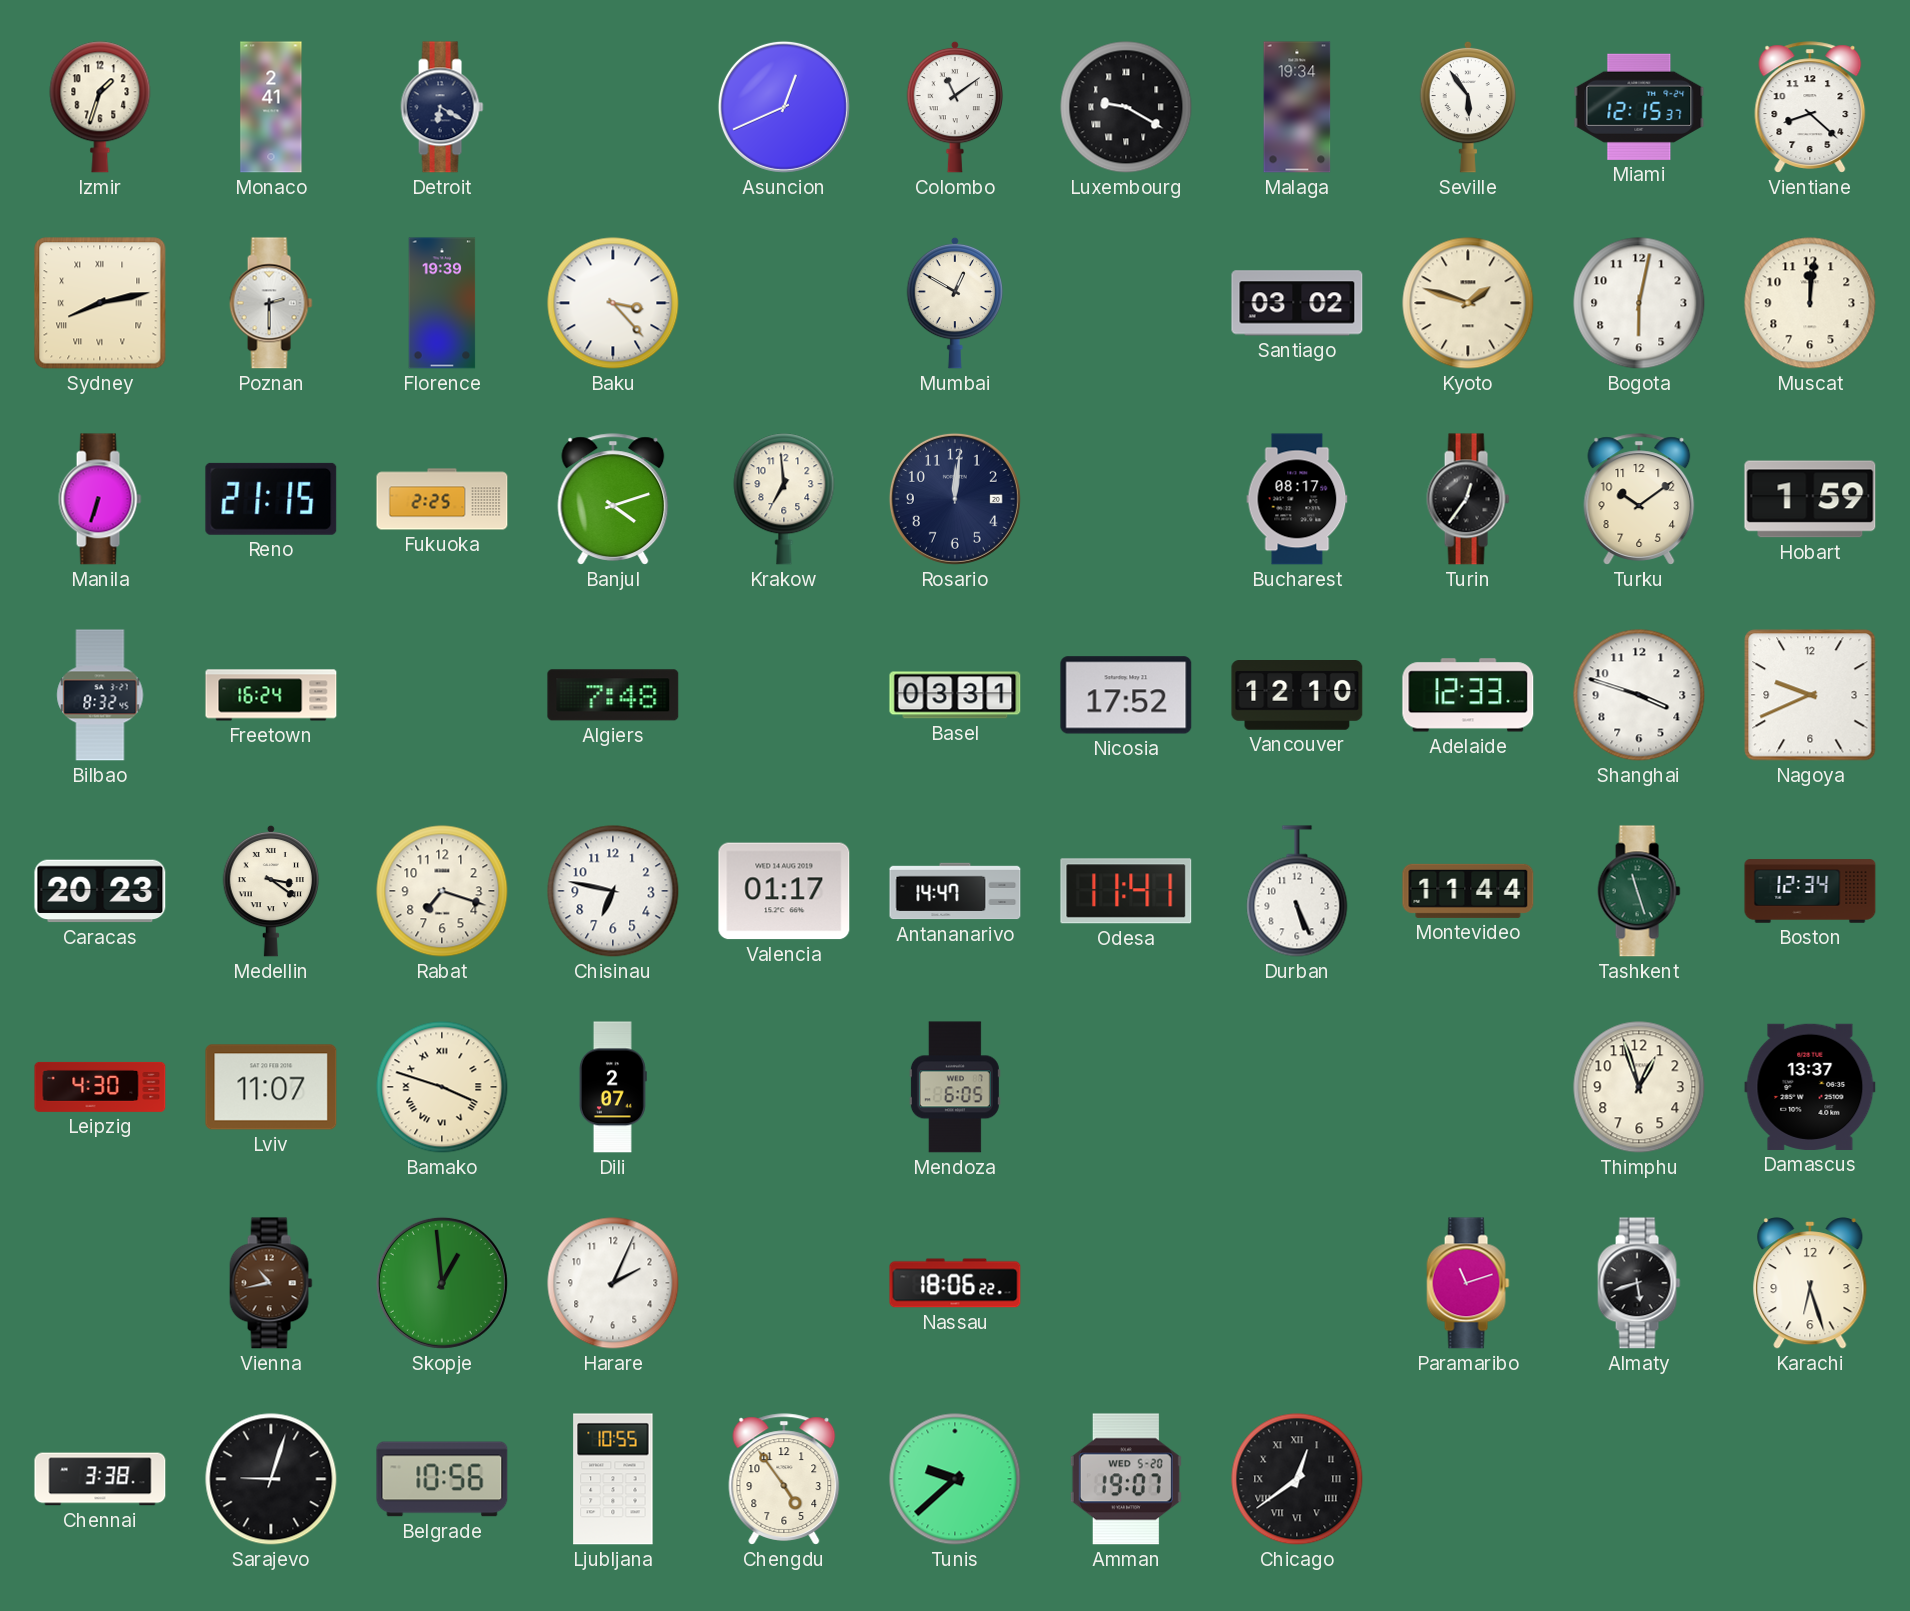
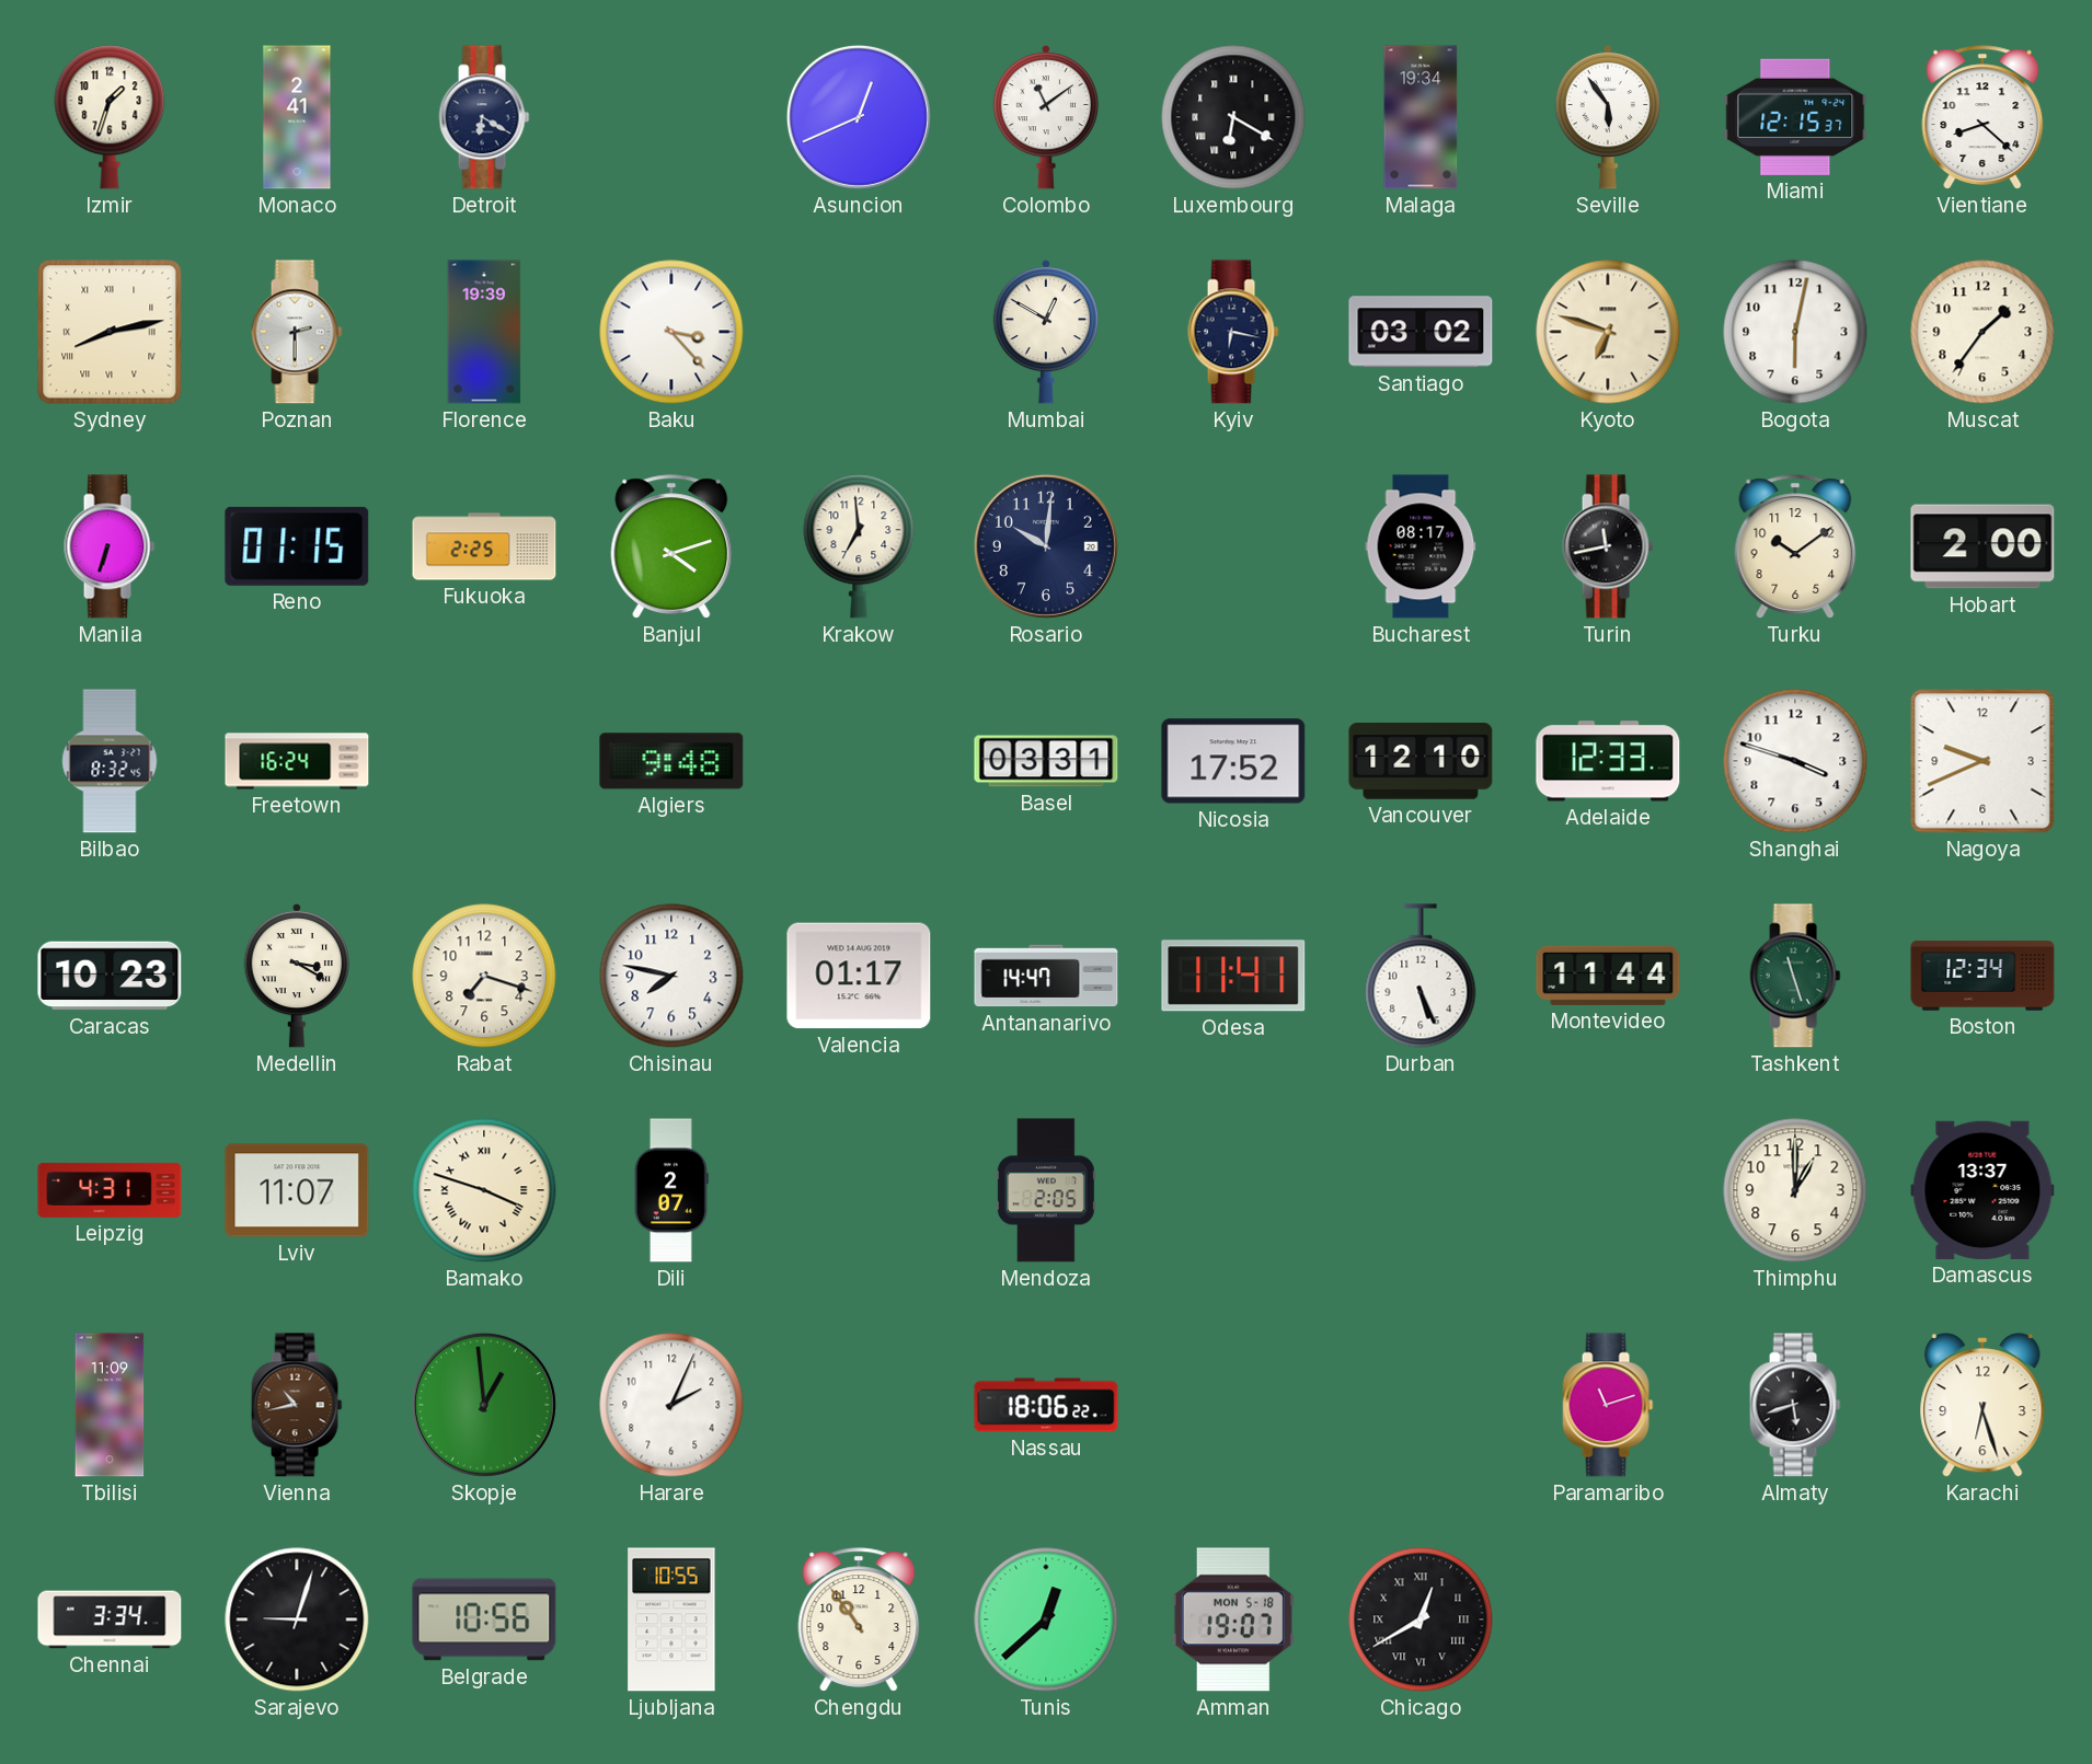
Luxembourg: 9:20 -> 6:20
Kyiv: none -> 6:17
Kyoto: 1:48 -> 6:48
Muscat: 12:01 -> 1:36
Reno: 21:15 -> 01:15
Rosario: 12:01 -> 10:01
Turin: 12:36 -> 11:43
Hobart: 1:59 -> 2:00
Algiers: 7:48 -> 9:48
Caracas: 20:23 -> 10:23
Medellin: 3:21 -> 3:20
Chisinau: 6:47 -> 7:47
Leipzig: 4:30 -> 4:31
Mendoza: 6:05 -> 2:05
Thimphu: 12:57 -> 1:00
Tbilisi: none -> 11:09
Chennai: 3:38 -> 3:34
Chengdu: 4:54 -> 10:54
Tunis: 9:38 -> 12:38
Amman date: WED 5-20 -> MON 5-18
Chicago: 12:39 -> 12:40
